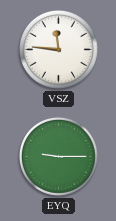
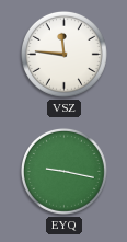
EYQ: 9:15 -> 9:17
